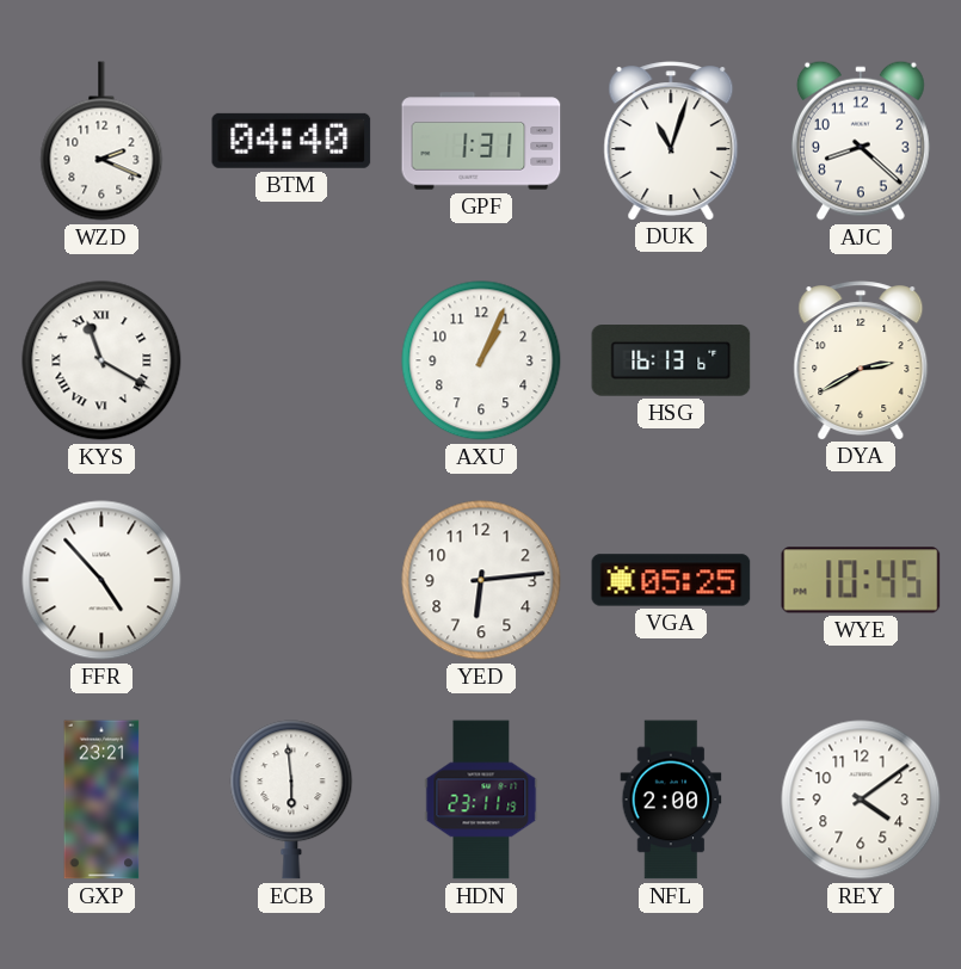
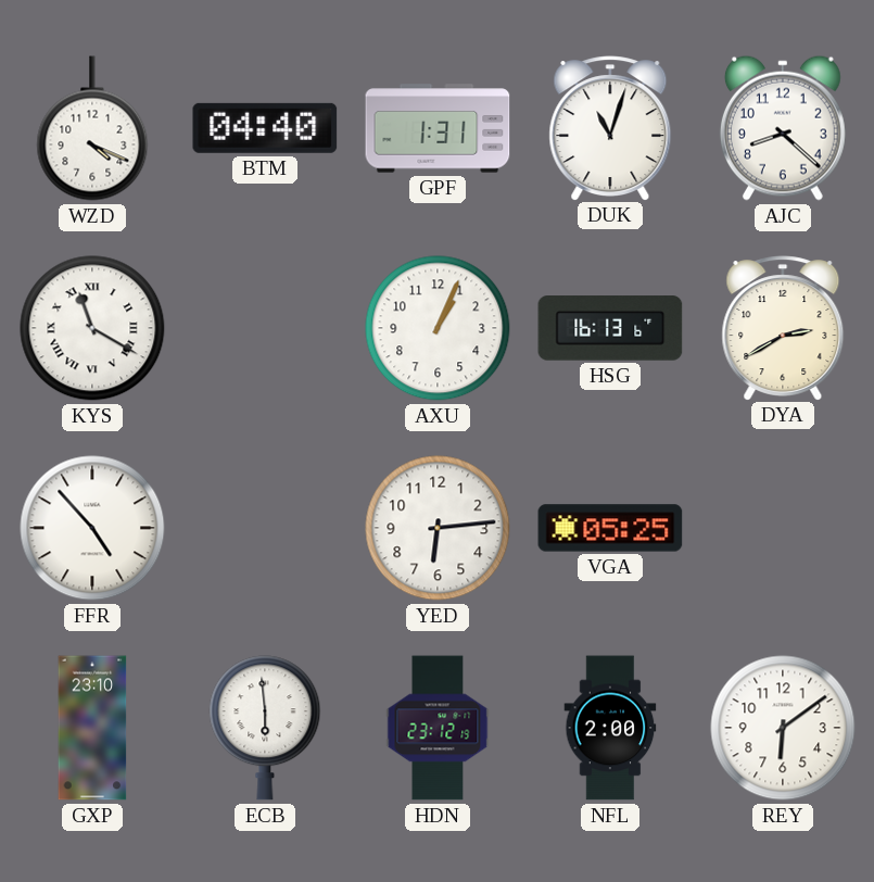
WZD: 2:19 -> 4:19
WYE: 10:45 -> none
GXP: 23:21 -> 23:10
HDN: 23:11 -> 23:12
REY: 4:09 -> 6:09
